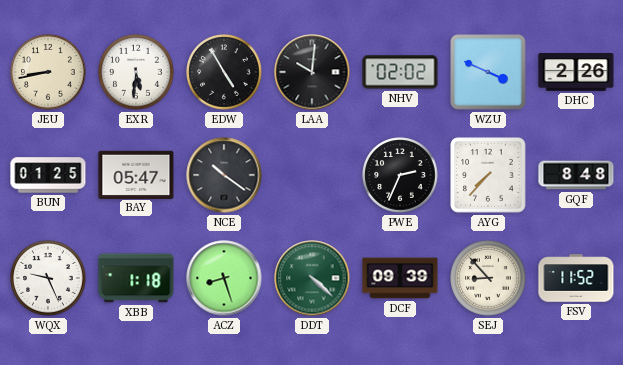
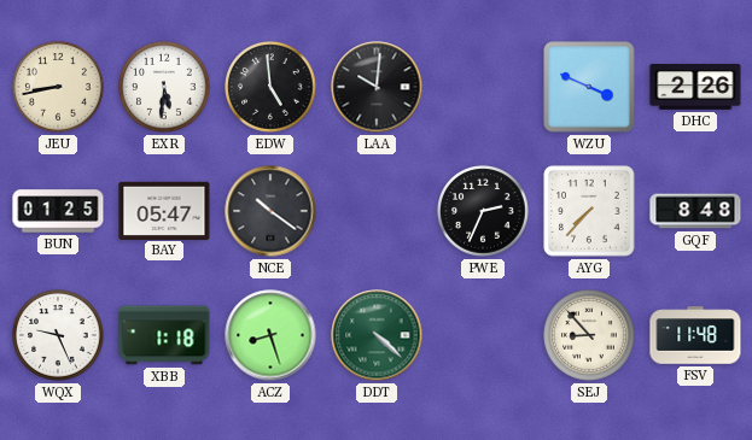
EDW: 4:55 -> 4:59
NHV: 02:02 -> none
DCF: 09:39 -> none
FSV: 11:52 -> 11:48
